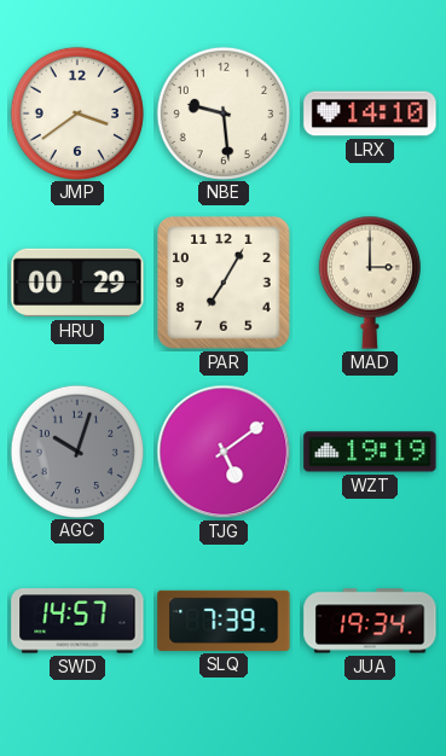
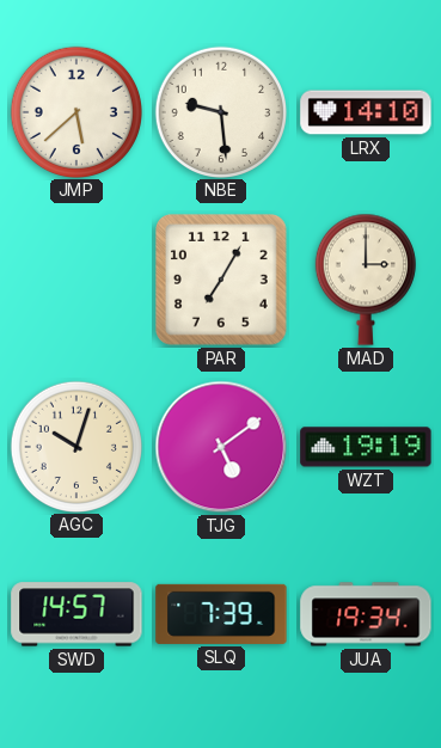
JMP: 3:39 -> 5:38
HRU: 00:29 -> none
AGC dial: grey -> cream
